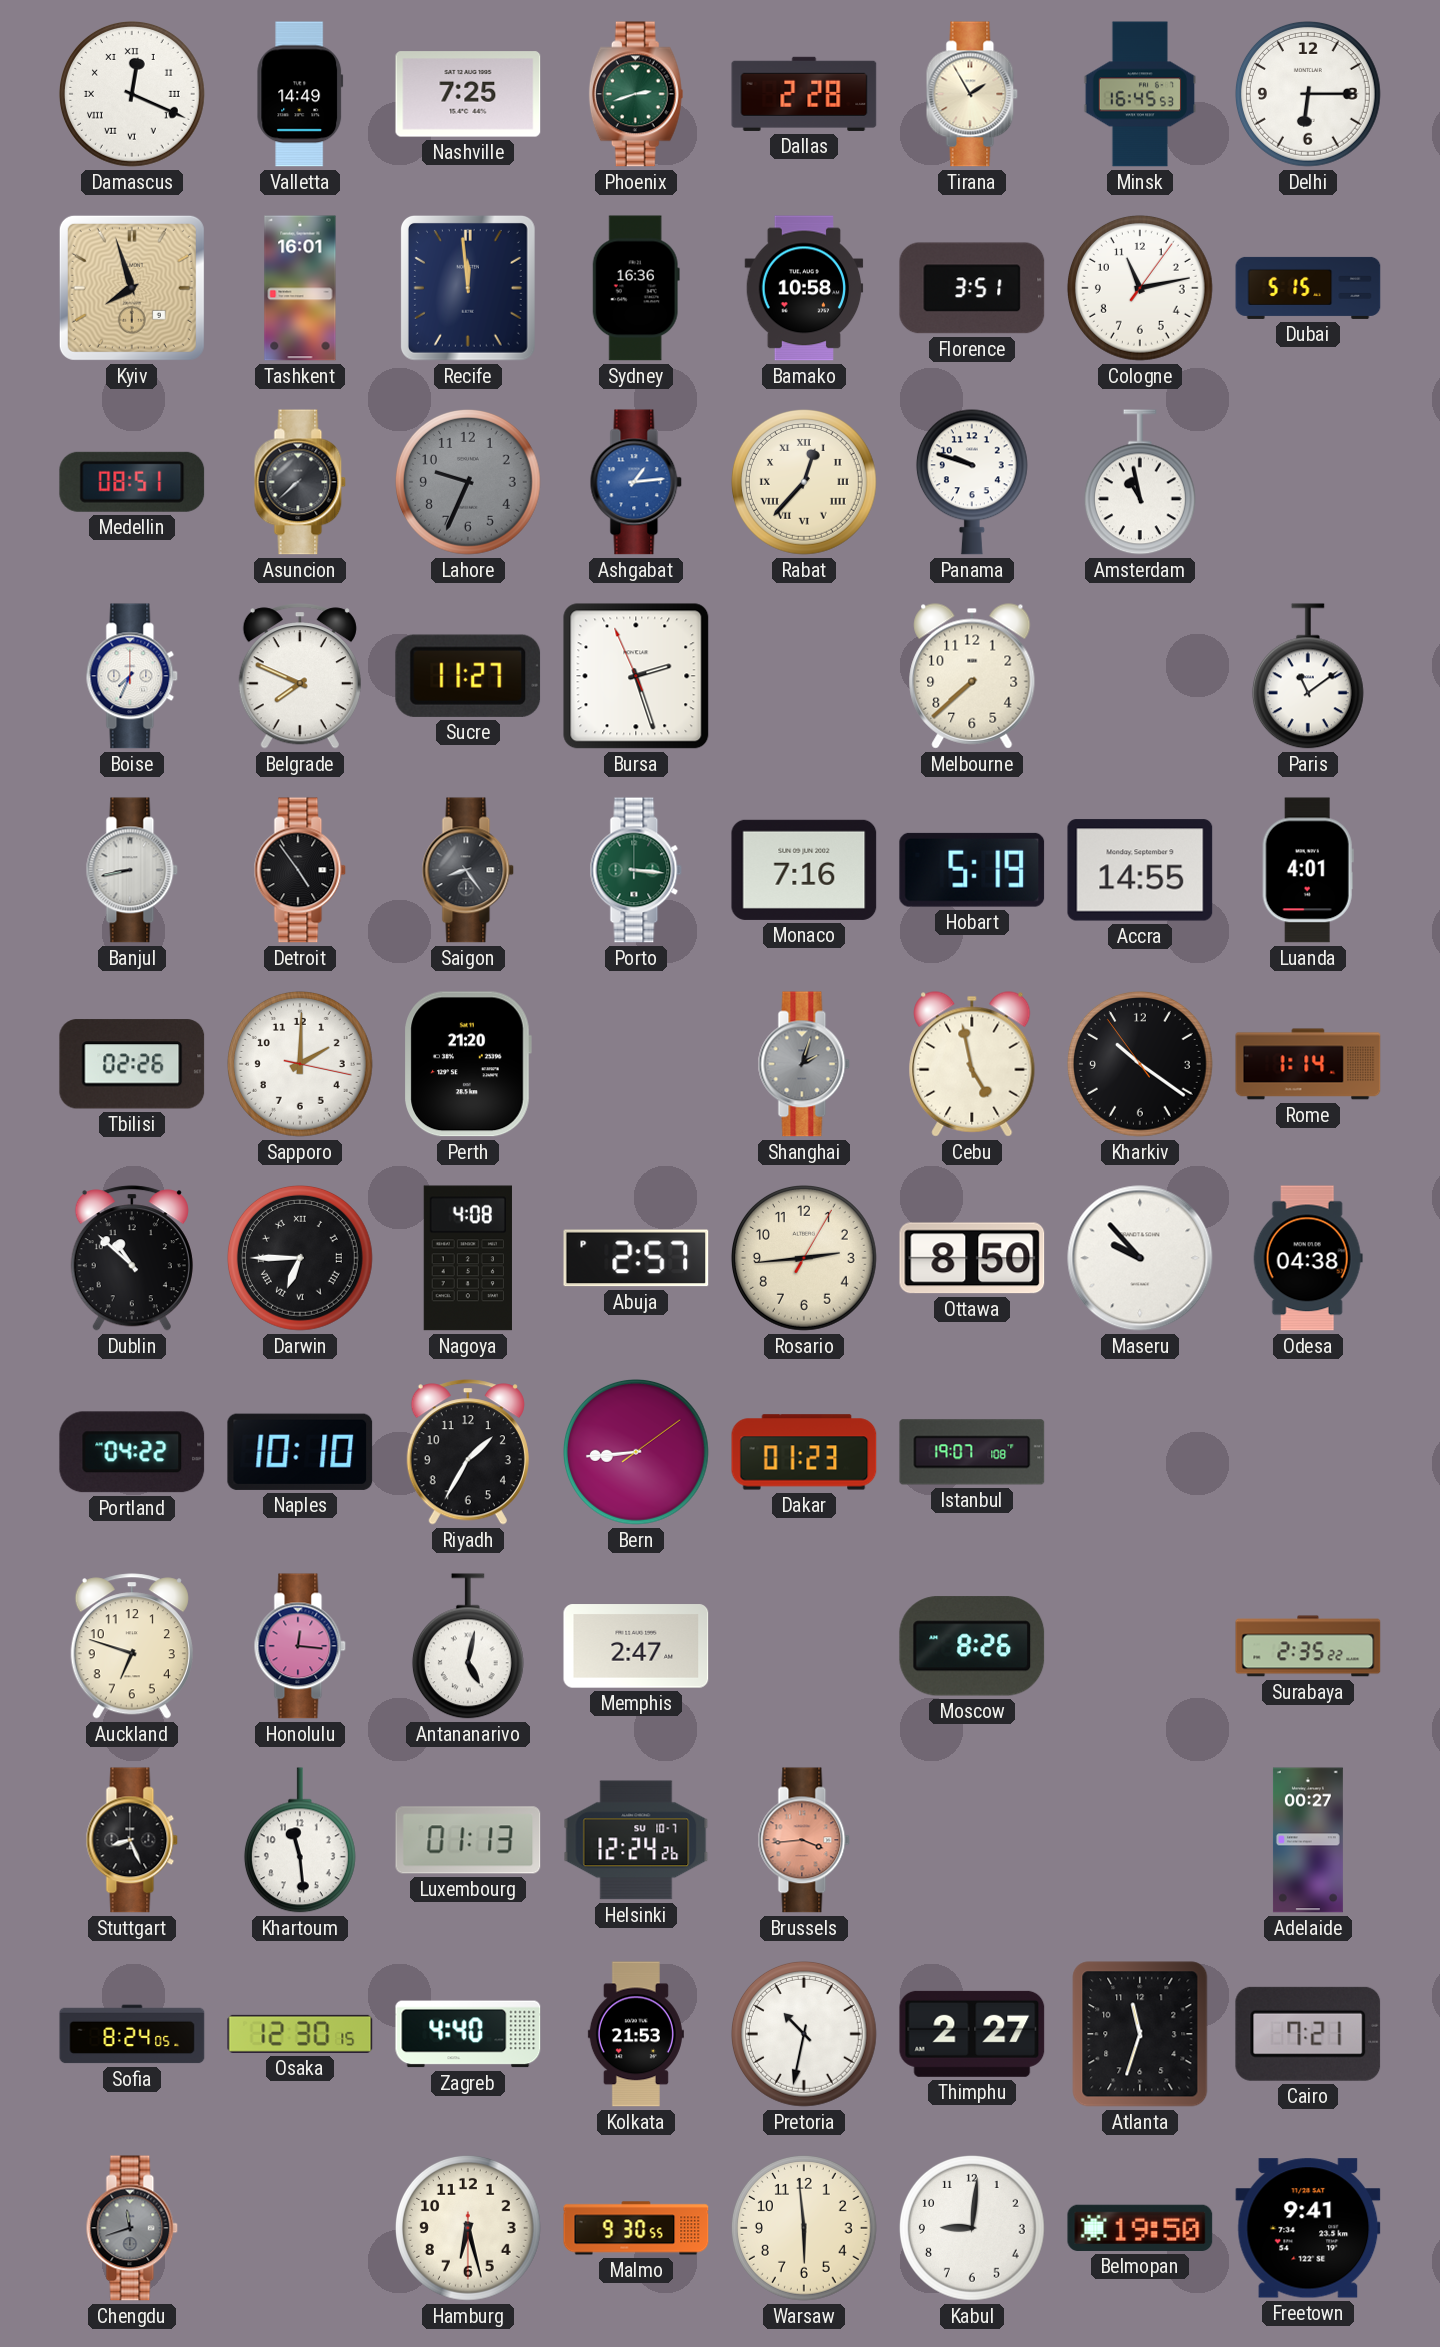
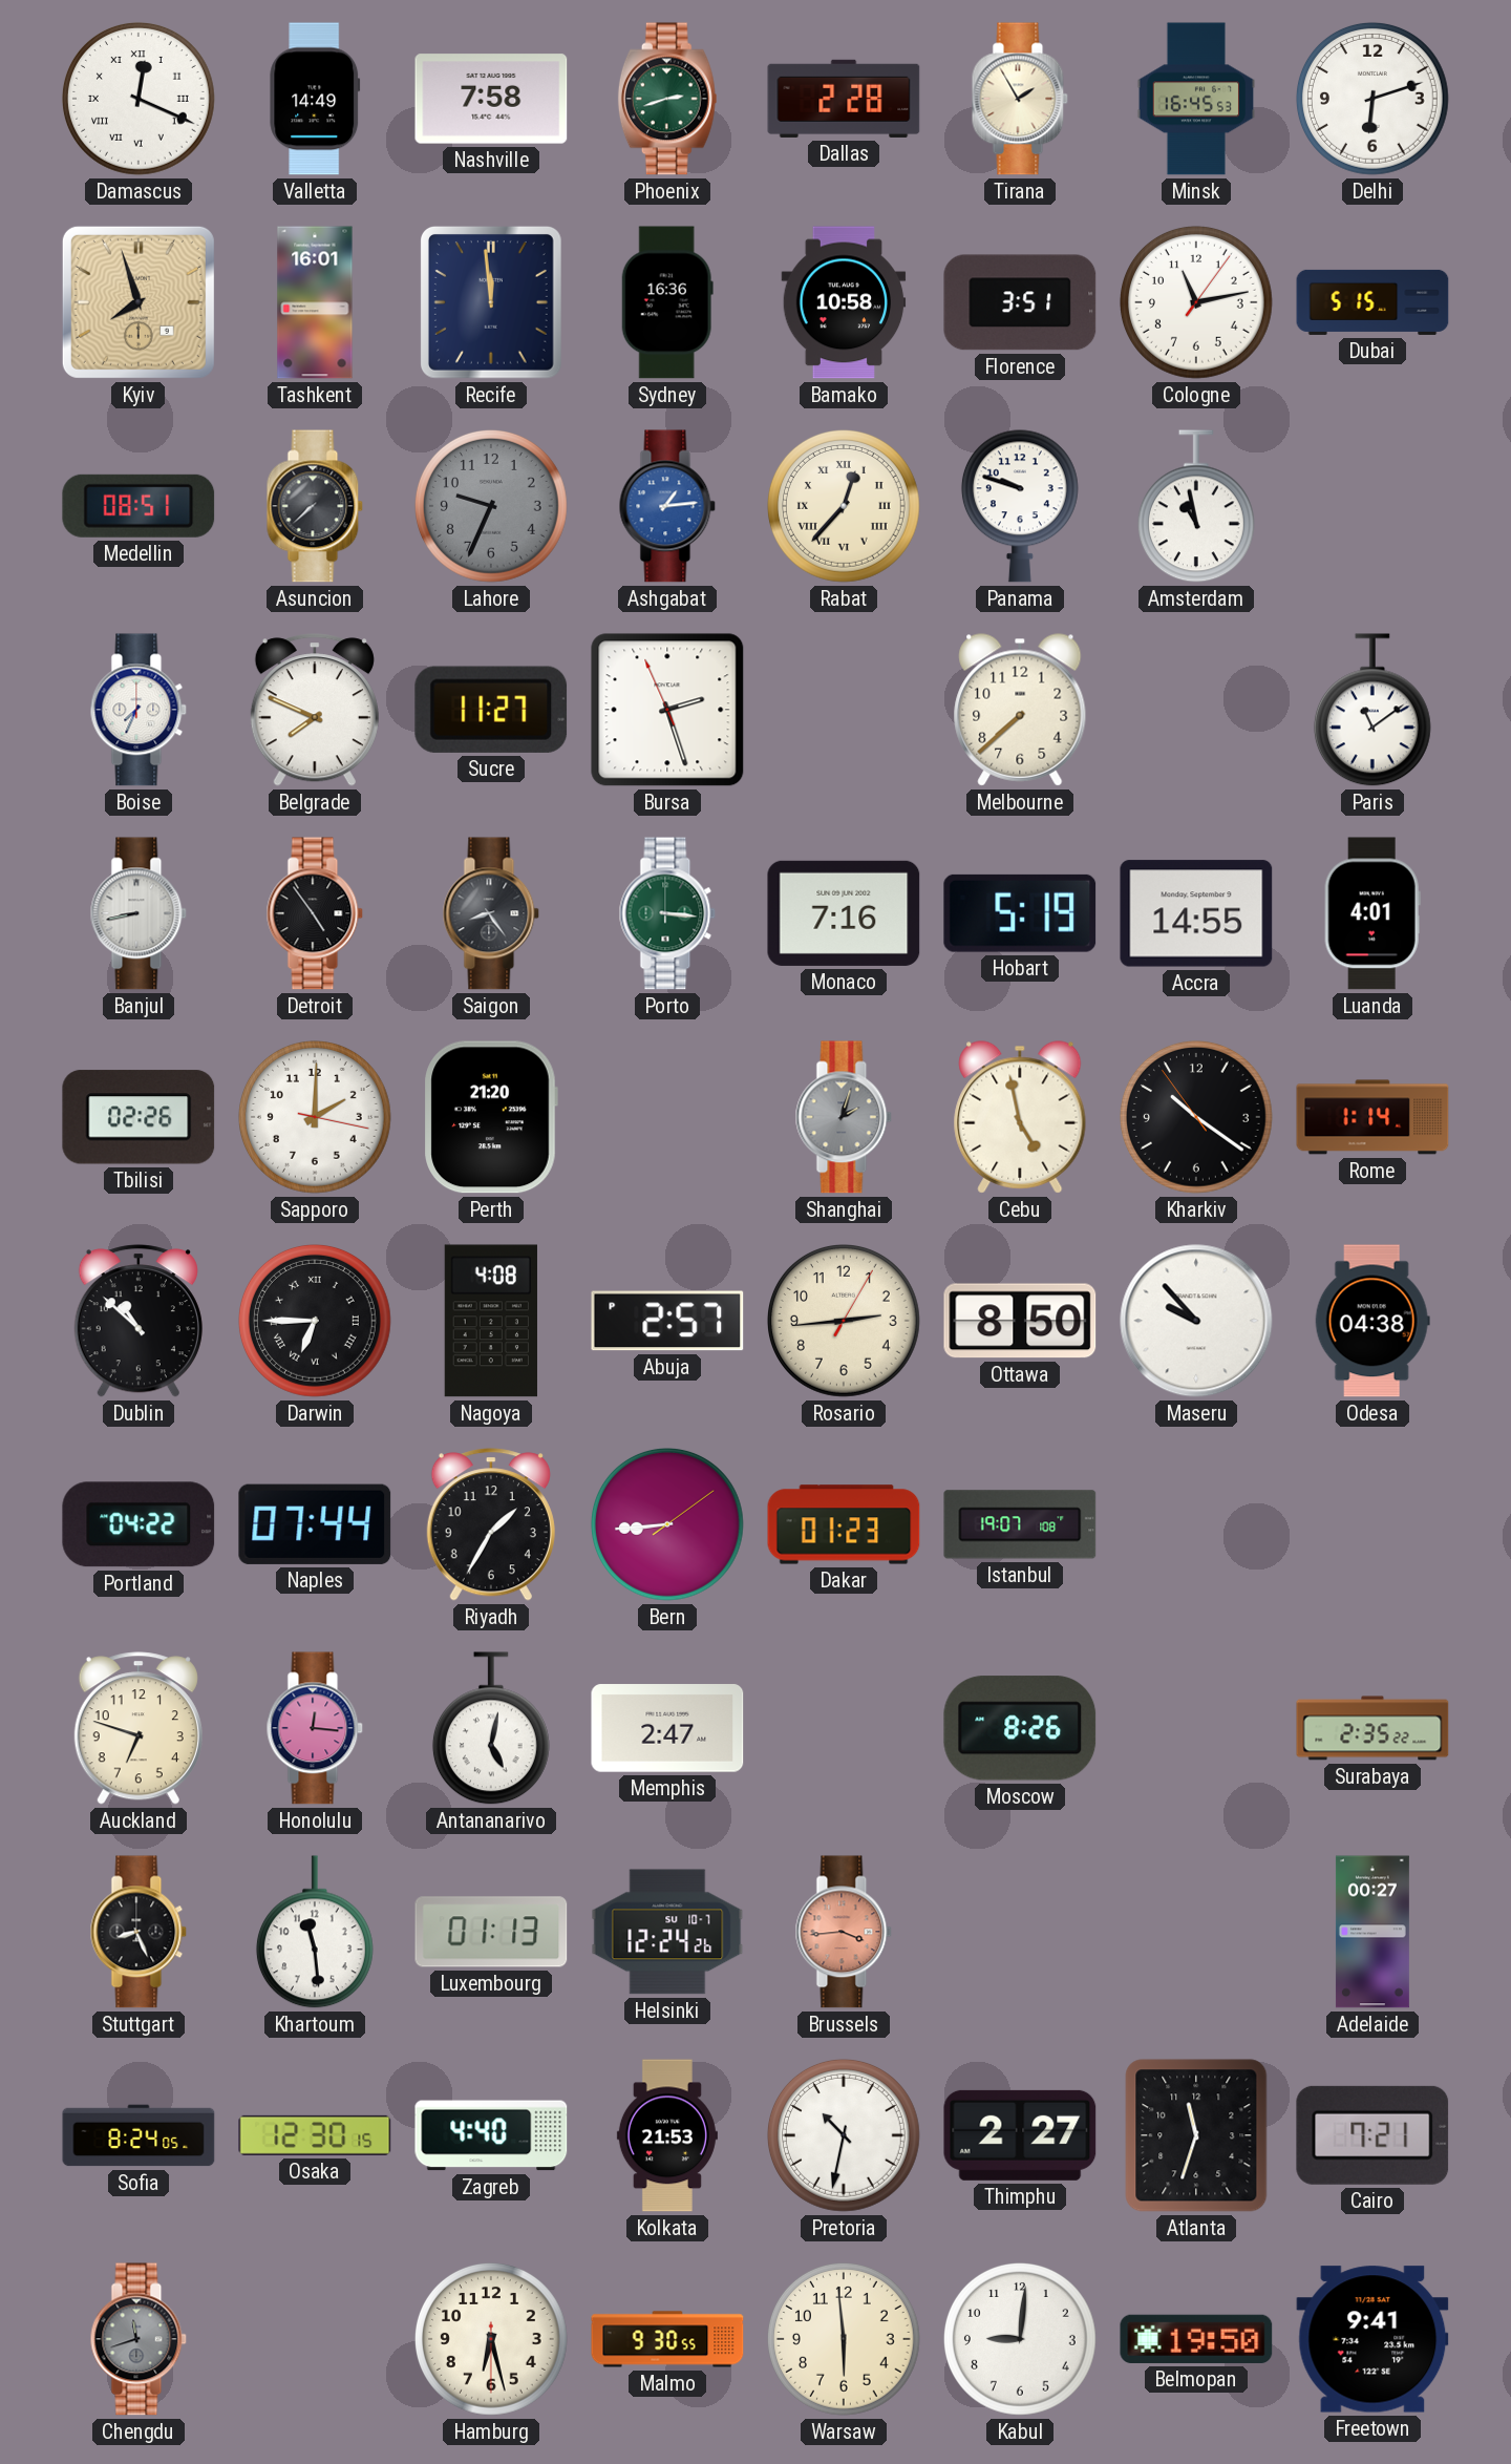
Nashville: 7:25 -> 7:58
Delhi: 6:15 -> 6:12
Naples: 10:10 -> 07:44
